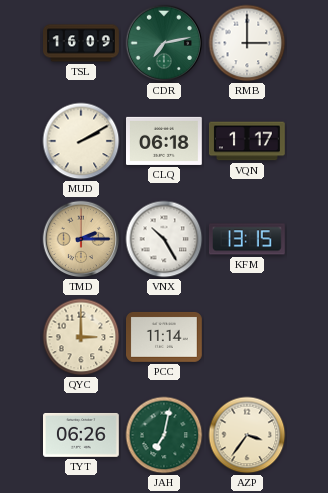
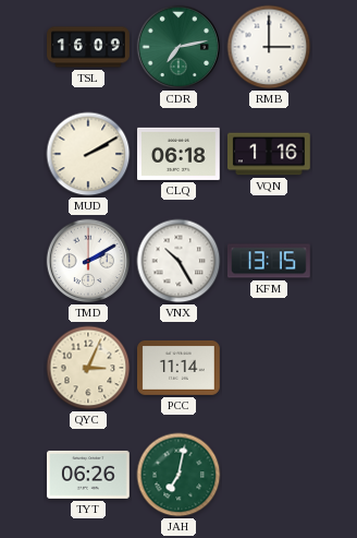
VQN: 1:17 -> 1:16
TMD: 2:15 -> 2:10
TMD dial: champagne -> white
QYC: 3:00 -> 3:04
AZP: 3:36 -> none
